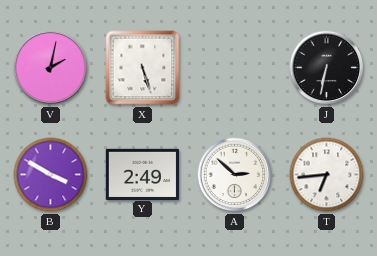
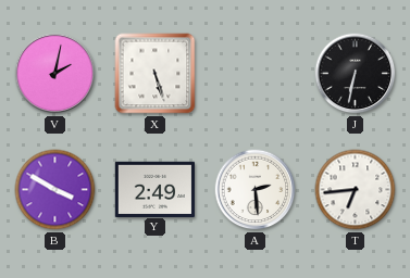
A: 2:52 -> 2:29
